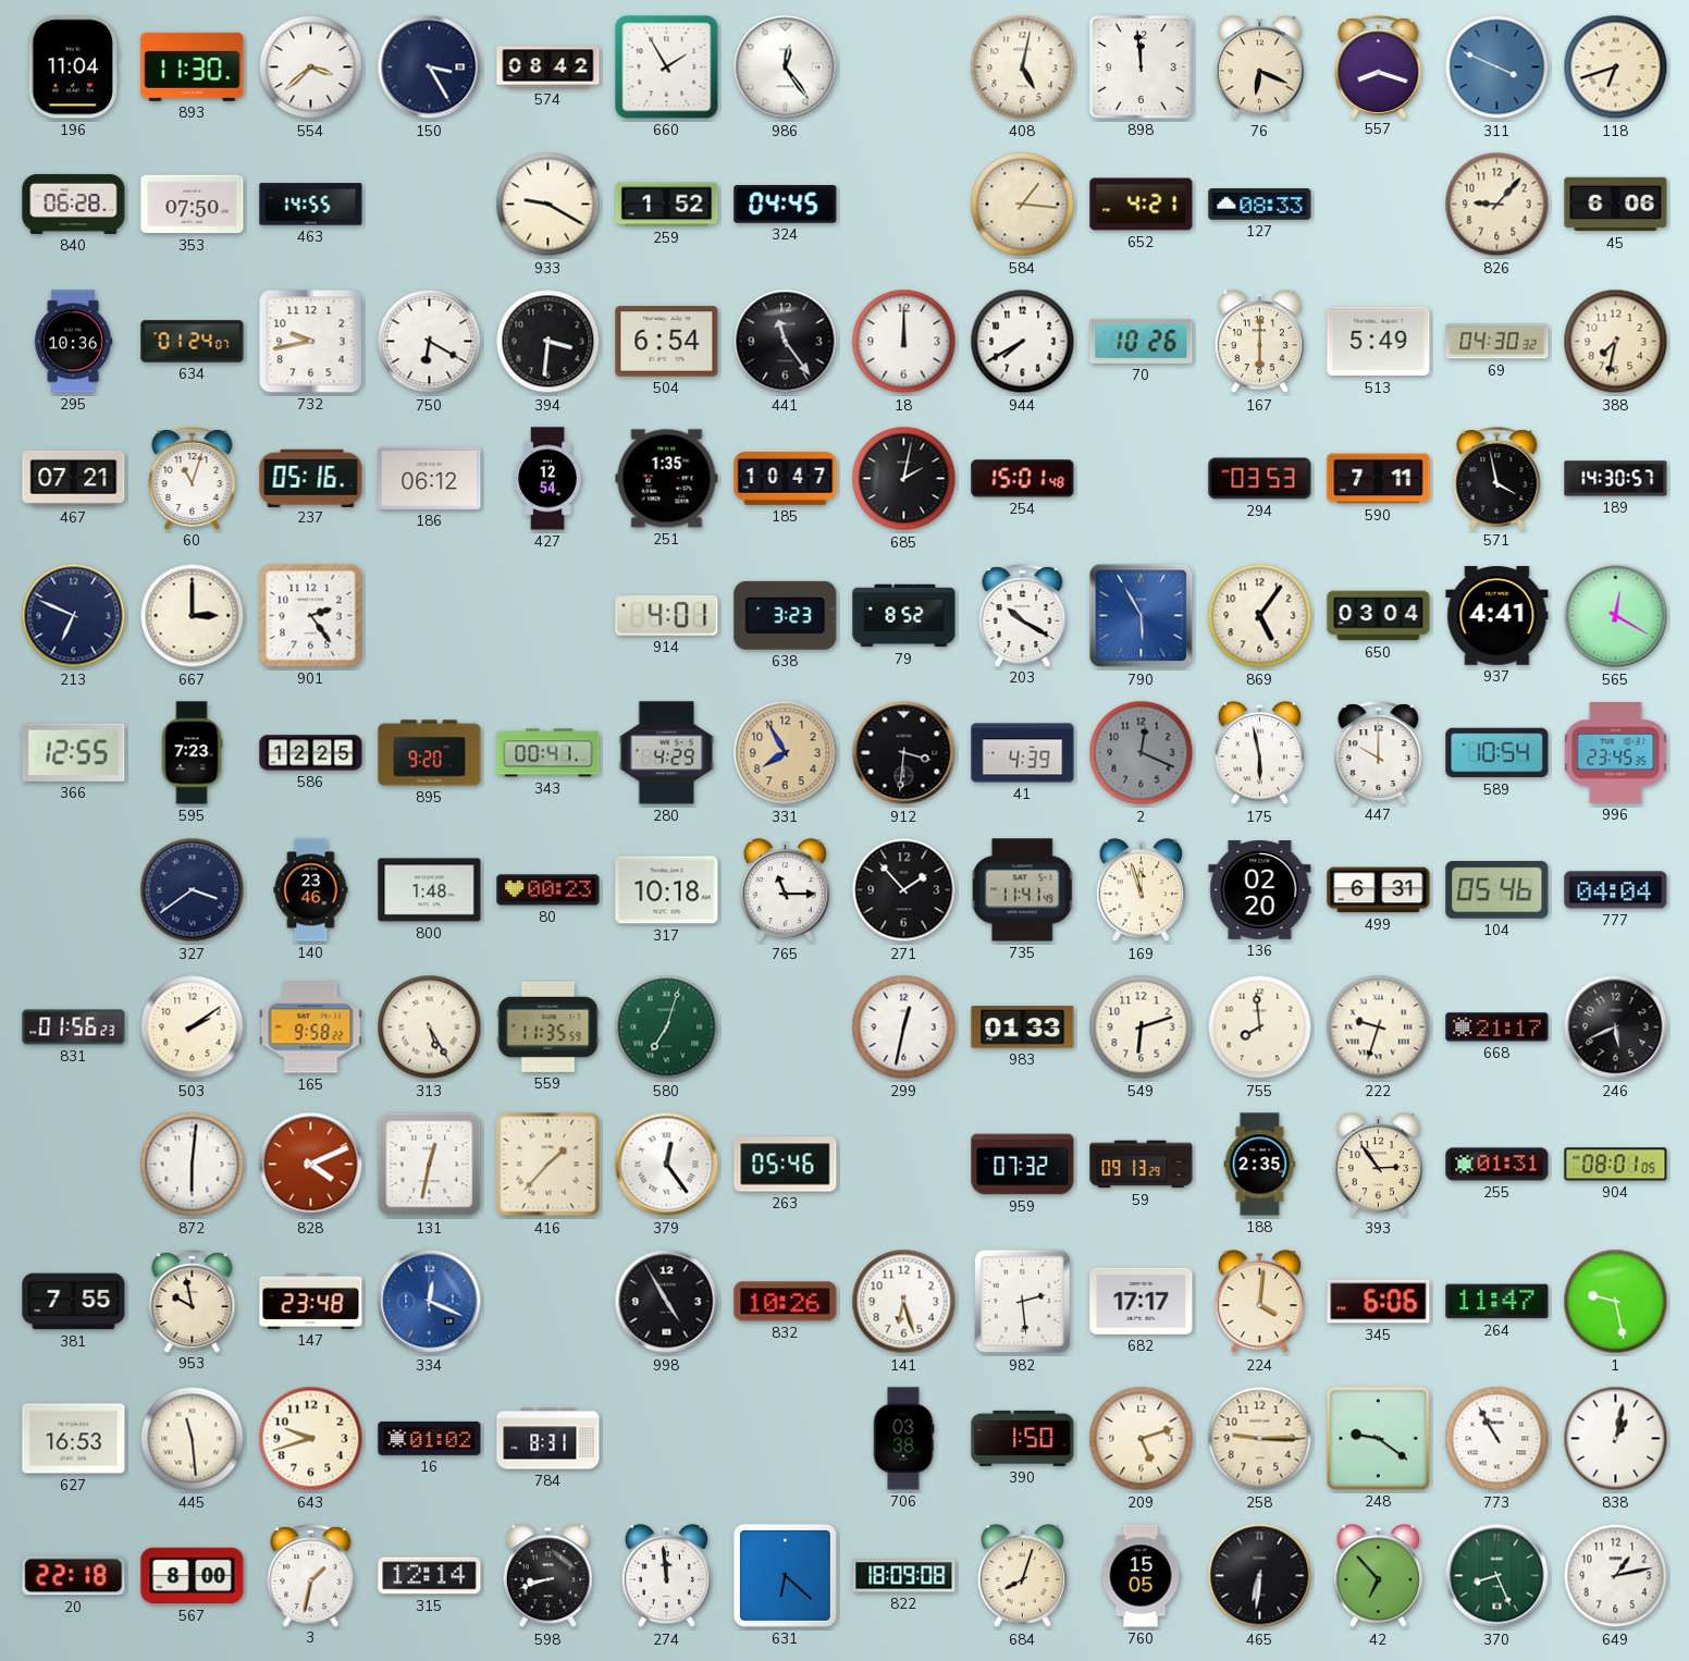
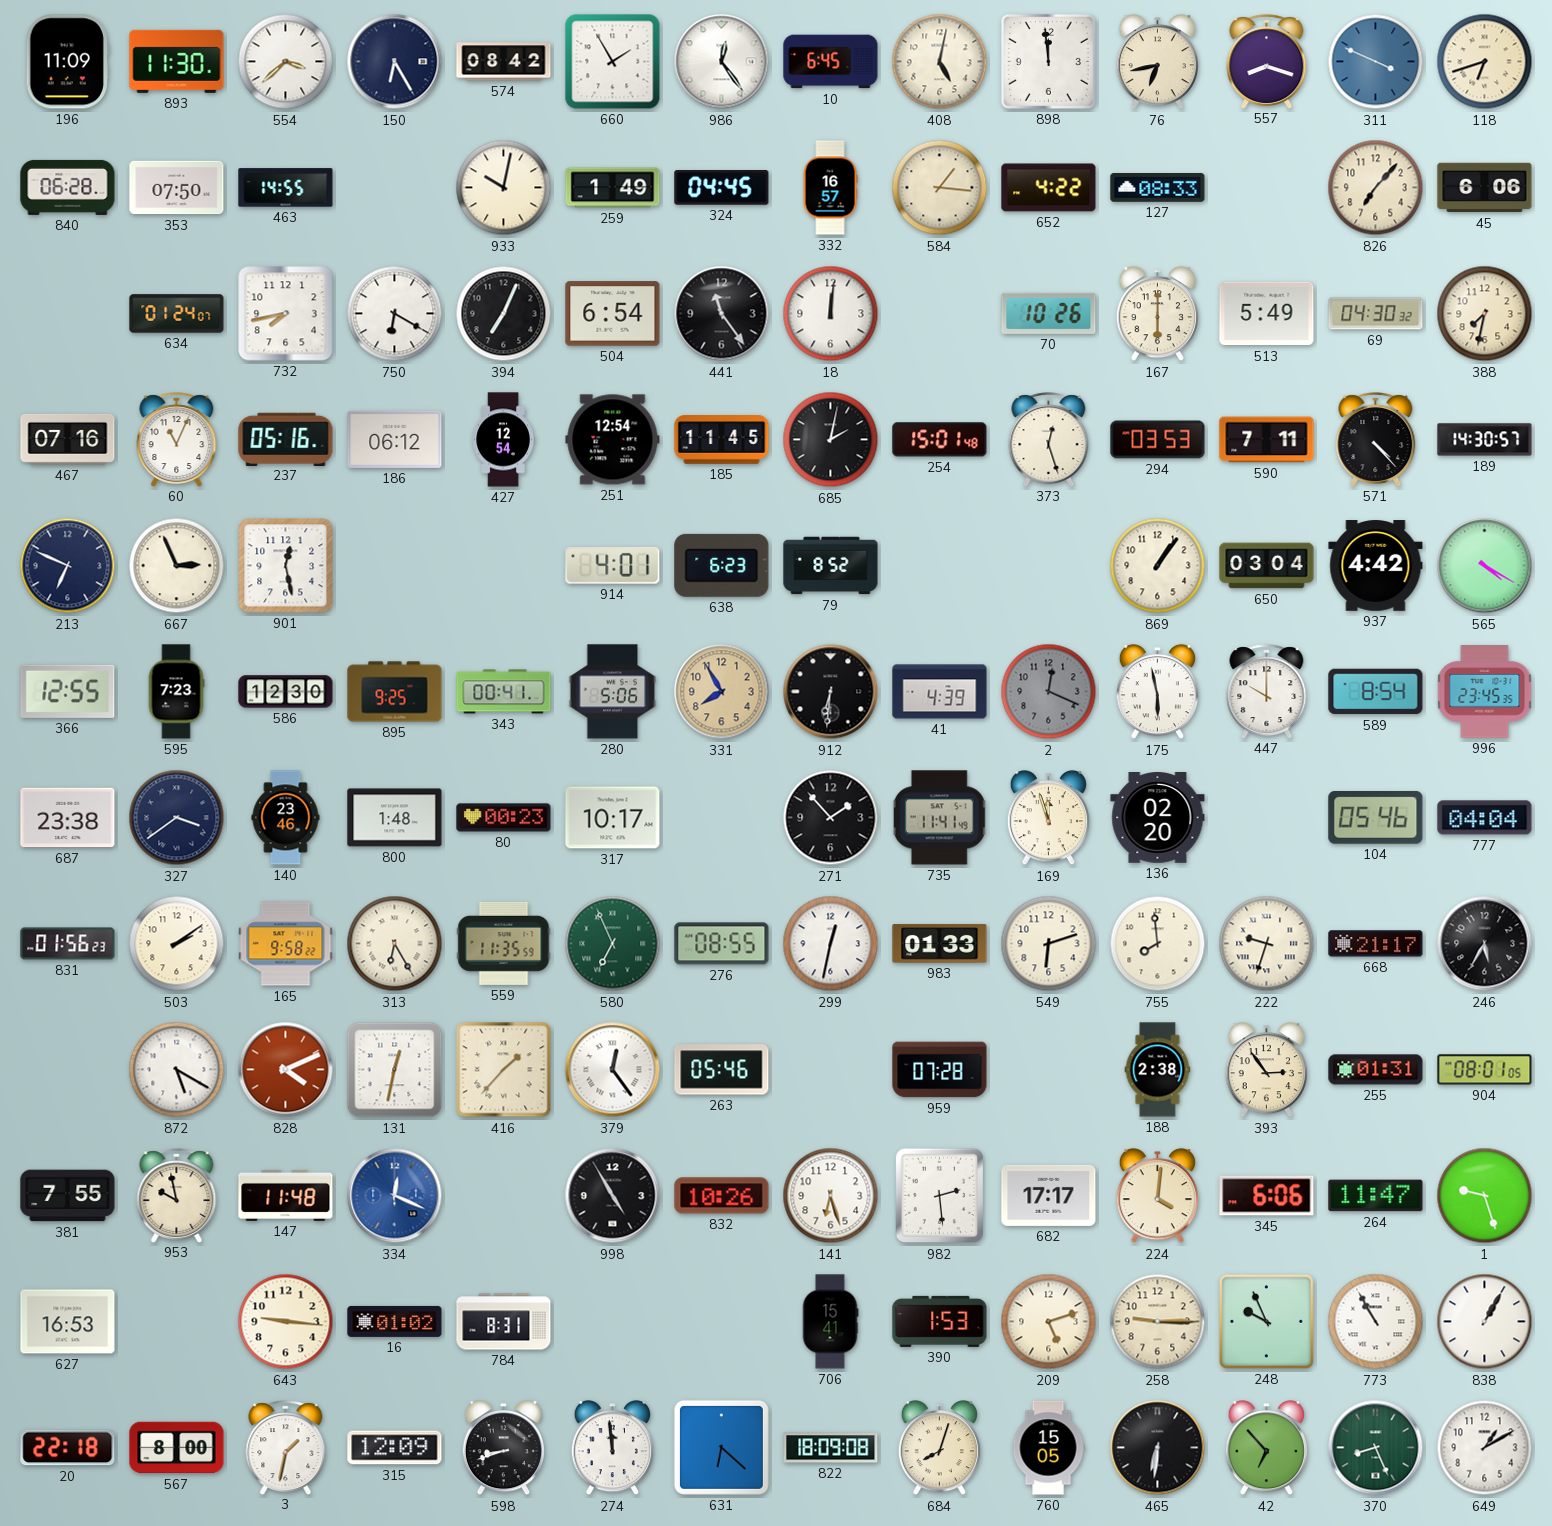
196: 11:04 -> 11:09
150: 3:25 -> 6:25
10: none -> 6:45
76: 6:19 -> 6:43
933: 9:20 -> 10:02
259: 1:52 -> 1:49
332: none -> 16:57
652: 4:21 -> 4:22
826: 9:07 -> 7:07
295: 10:36 -> none
732: 9:43 -> 7:43
394: 3:31 -> 7:04
18: 12:00 -> 12:01
944: 7:40 -> none
467: 07:21 -> 07:16
60: 11:03 -> 11:04
251: 1:35 -> 12:54
185: 10:47 -> 11:45
373: none -> 12:27
571: 3:58 -> 4:23
667: 3:00 -> 2:56
901: 2:24 -> 12:28
638: 3:23 -> 6:23
203: 10:20 -> none
790: 5:55 -> none
869: 5:06 -> 1:06
937: 4:41 -> 4:42
565: 12:20 -> 4:20
586: 12:25 -> 12:30
895: 9:20 -> 9:25
280: 4:29 -> 5:06
912: 3:31 -> 6:31
589: 10:54 -> 8:54
687: none -> 23:38
317: 10:18 -> 10:17
765: 11:15 -> none
499: 6:31 -> none
313: 5:25 -> 6:25
580: 7:03 -> 6:56
276: none -> 08:55
246: 5:41 -> 5:35
872: 6:01 -> 5:20
959: 07:32 -> 07:28
59: 09:13 -> none
188: 2:35 -> 2:38
147: 23:48 -> 11:48
1: 9:28 -> 9:27
445: 11:29 -> none
643: 9:42 -> 9:16
706: 03:38 -> 15:41
390: 1:50 -> 1:53
248: 9:21 -> 9:56
838: 1:02 -> 1:05
315: 12:14 -> 12:09
649: 1:13 -> 1:10
